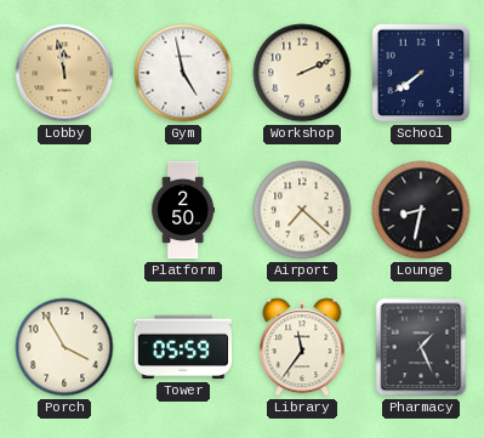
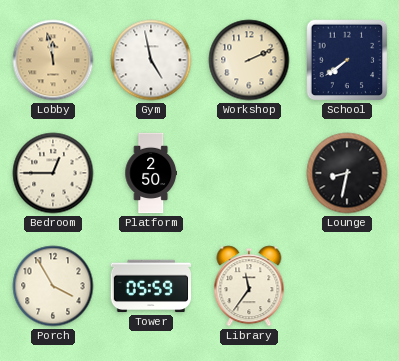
Bedroom: none -> 12:45
Airport: 7:22 -> none
Pharmacy: 1:26 -> none
